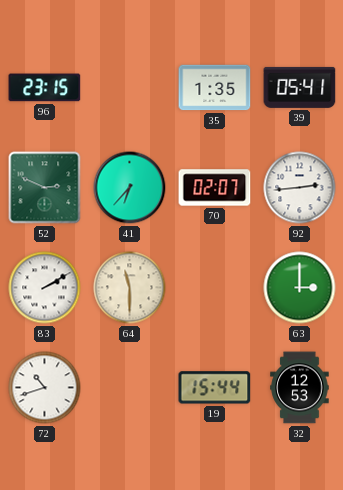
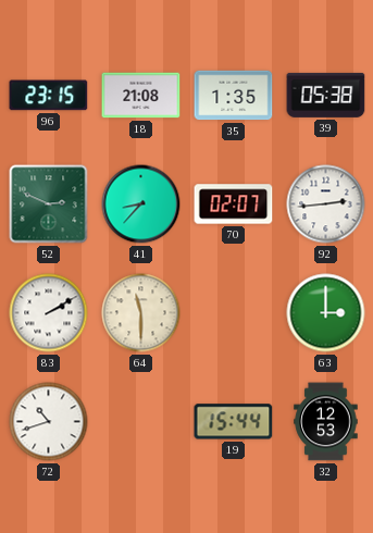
18: none -> 21:08
39: 05:41 -> 05:38
41: 6:37 -> 8:37
